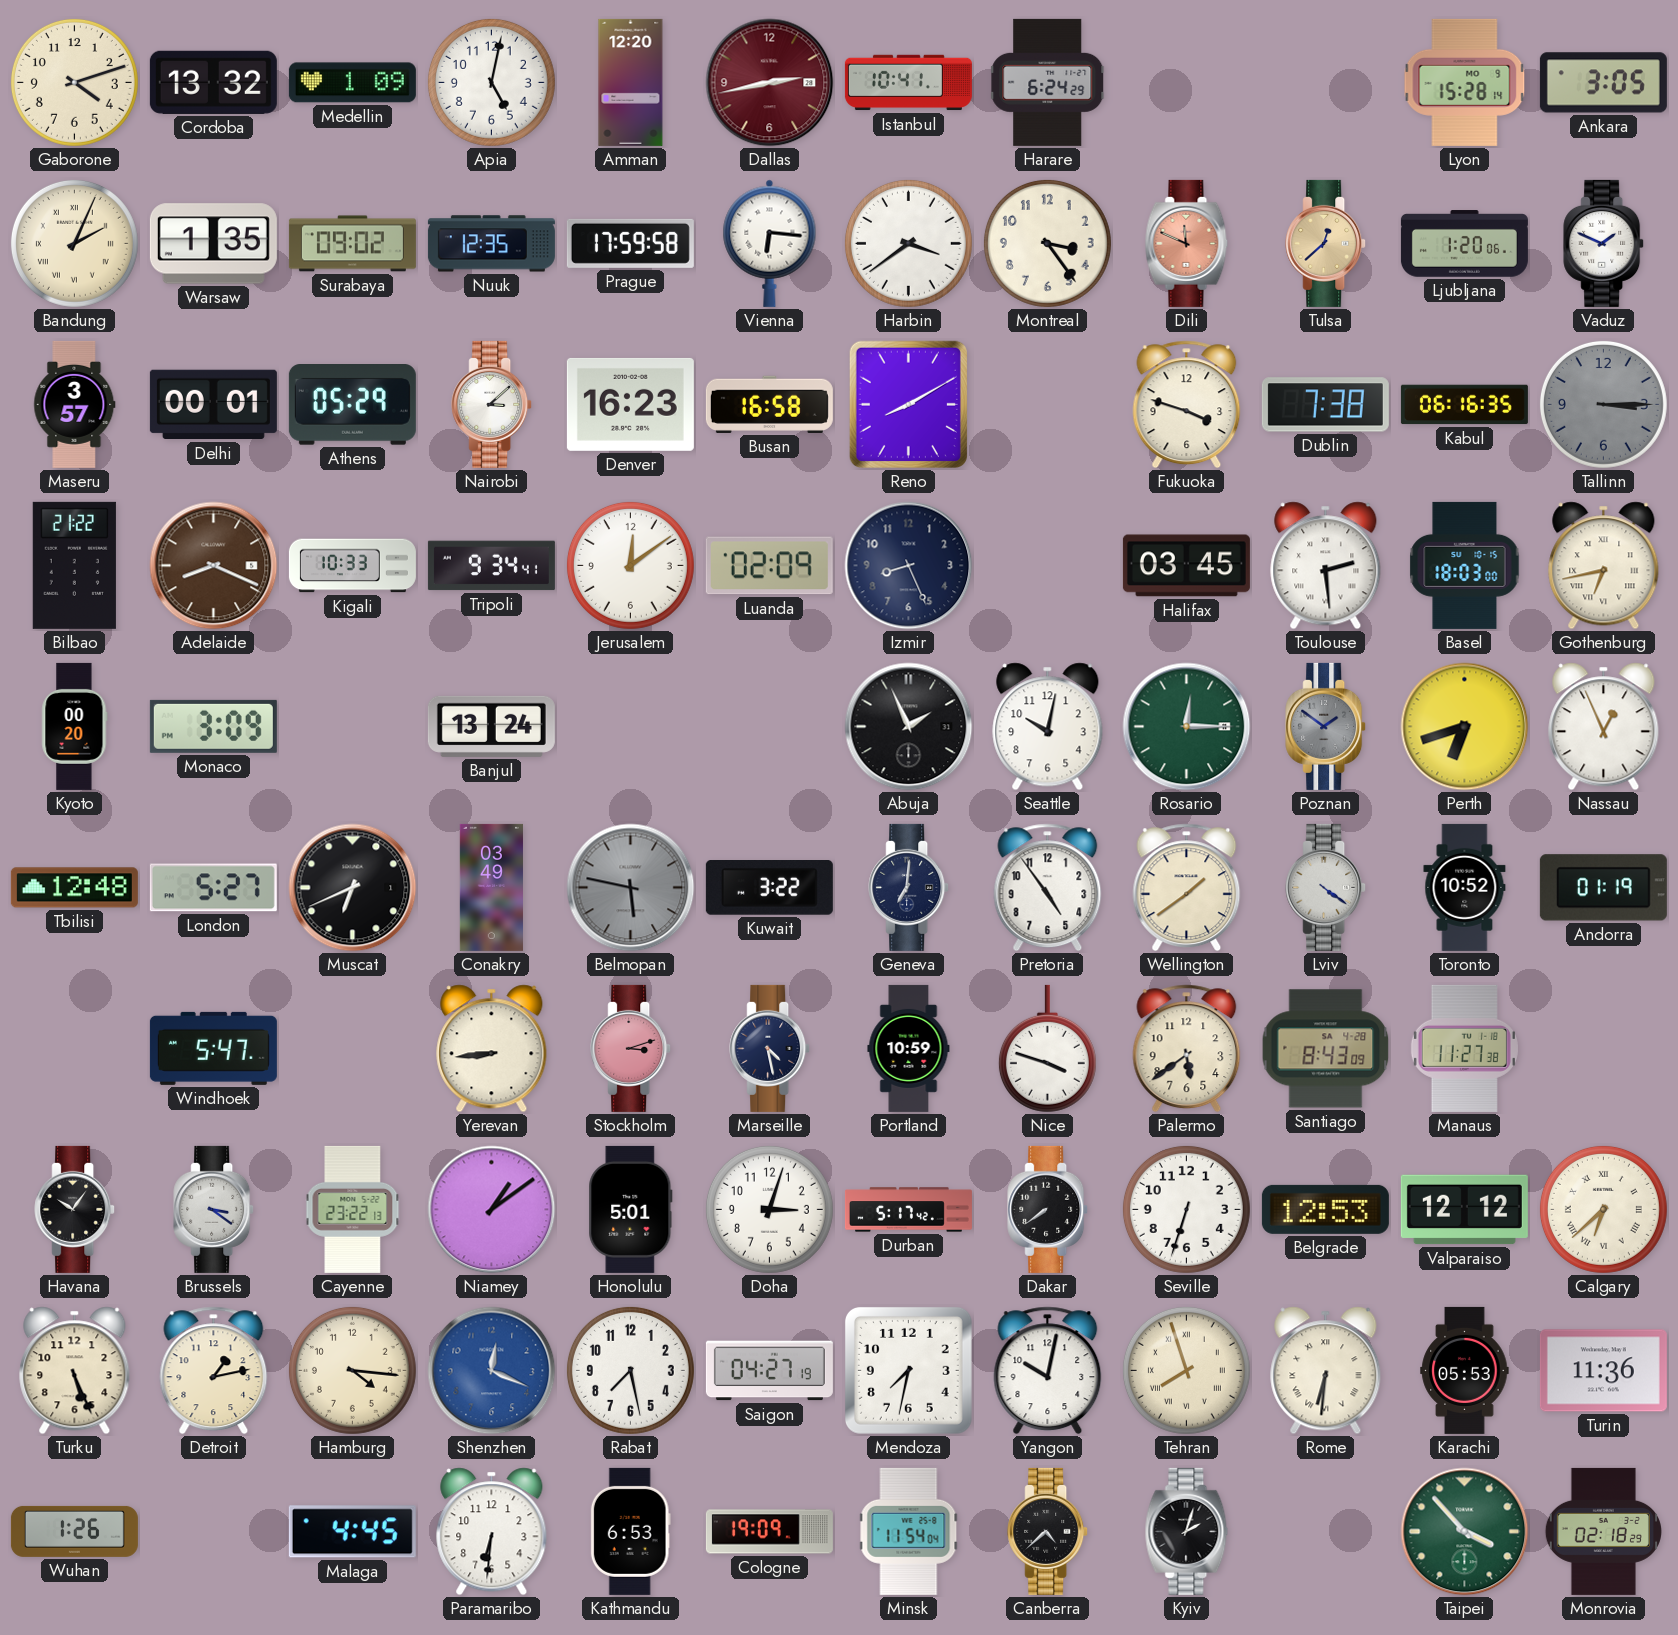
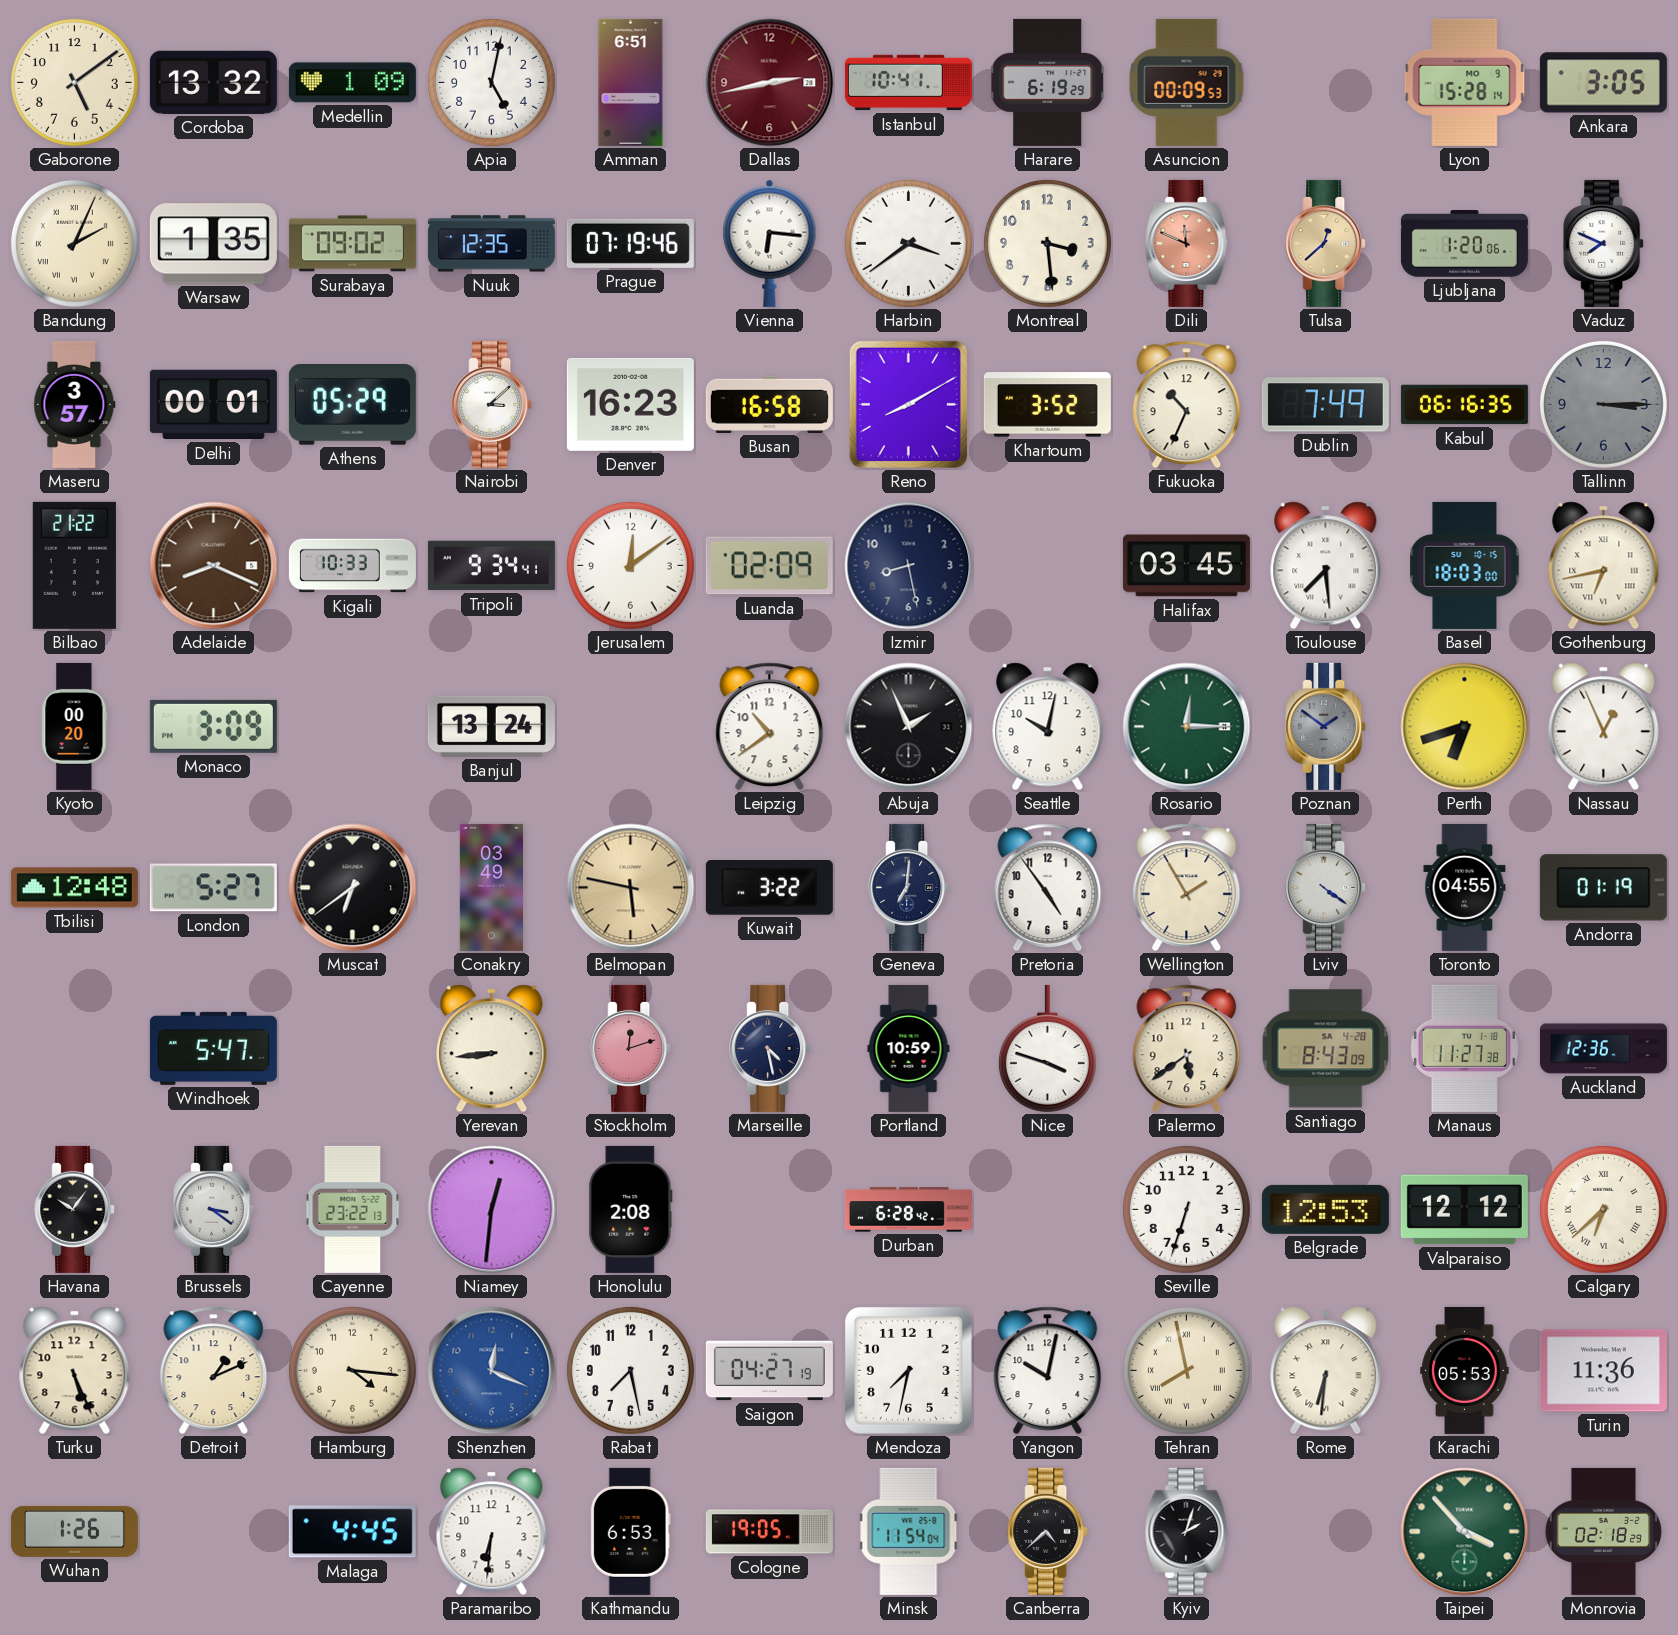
Gaborone: 4:12 -> 5:09
Amman: 12:20 -> 6:51
Harare: 6:24 -> 6:19
Asuncion: none -> 00:09
Prague: 17:59 -> 07:19
Montreal: 3:24 -> 3:29
Vaduz: 1:49 -> 7:49
Khartoum: none -> 3:52
Fukuoka: 3:48 -> 10:34
Dublin: 7:38 -> 7:49
Izmir: 8:26 -> 8:28
Toulouse: 2:29 -> 7:29
Leipzig: none -> 10:39
Muscat: 6:41 -> 6:39
Belmopan dial: grey -> champagne
Wellington: 1:39 -> 1:55
Toronto: 10:52 -> 04:55
Stockholm: 3:12 -> 12:12
Auckland: none -> 12:36
Niamey: 1:09 -> 12:31
Honolulu: 5:01 -> 2:08
Doha: 3:03 -> none
Durban: 5:17 -> 6:28
Dakar: 7:39 -> none
Detroit: 1:13 -> 1:11
Tehran: 7:57 -> 7:58
Cologne: 19:09 -> 19:05
